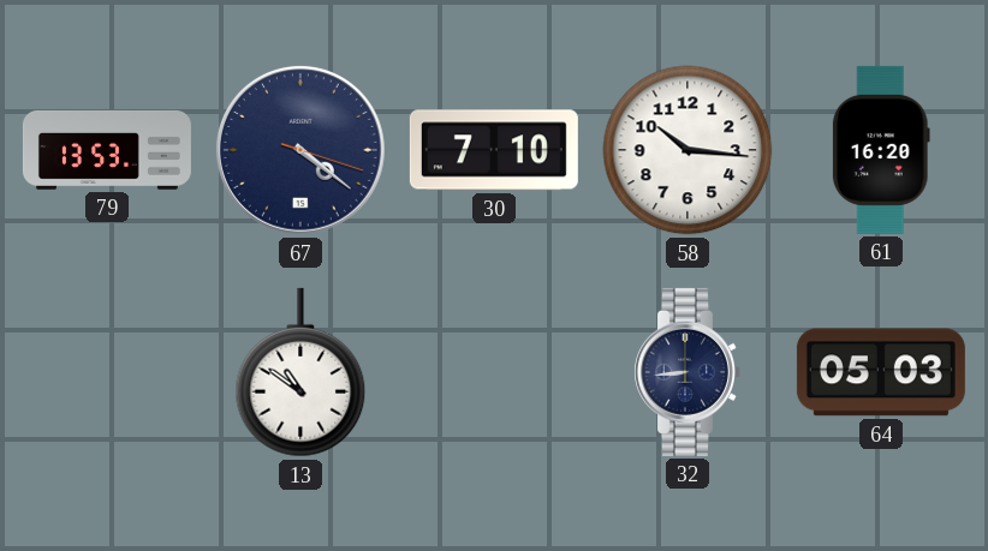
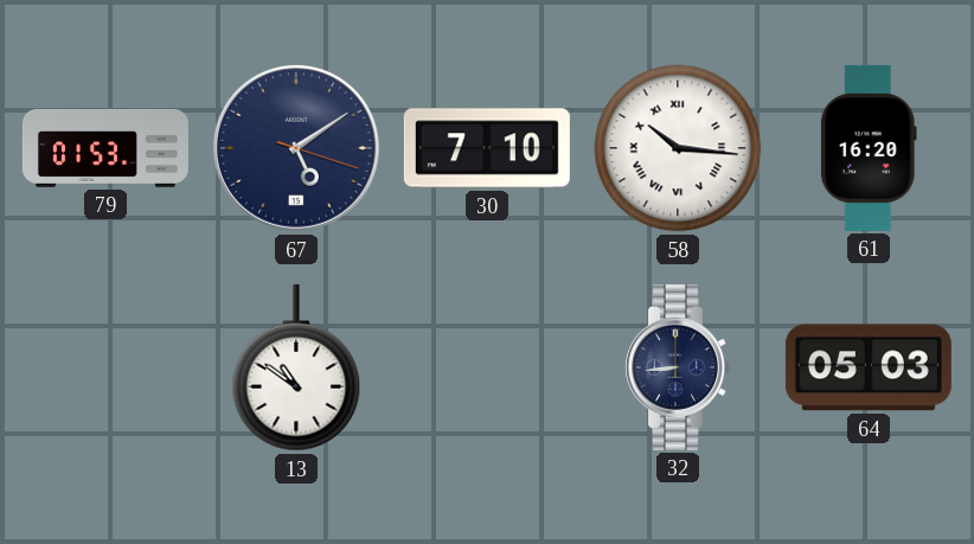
79: 13:53 -> 01:53
67: 4:21 -> 5:09
58 numerals: Arabic -> Roman
